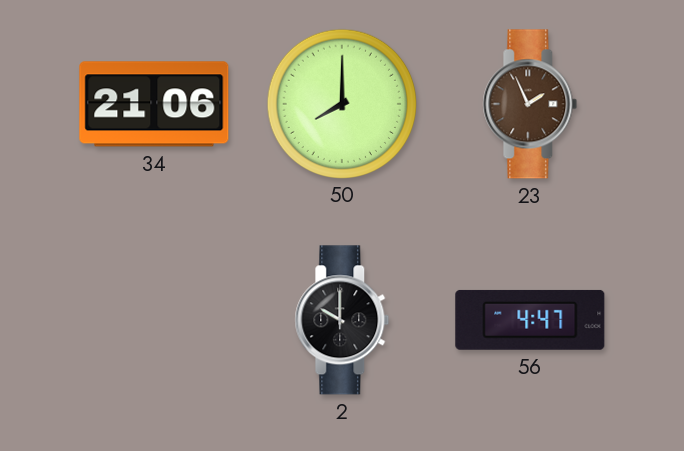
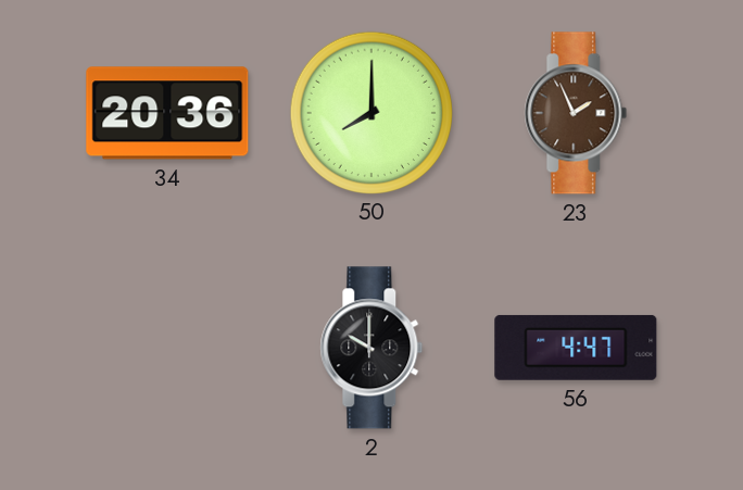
34: 21:06 -> 20:36
